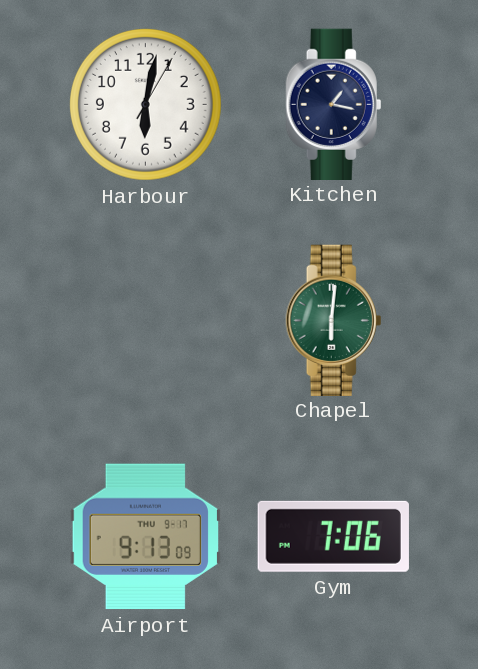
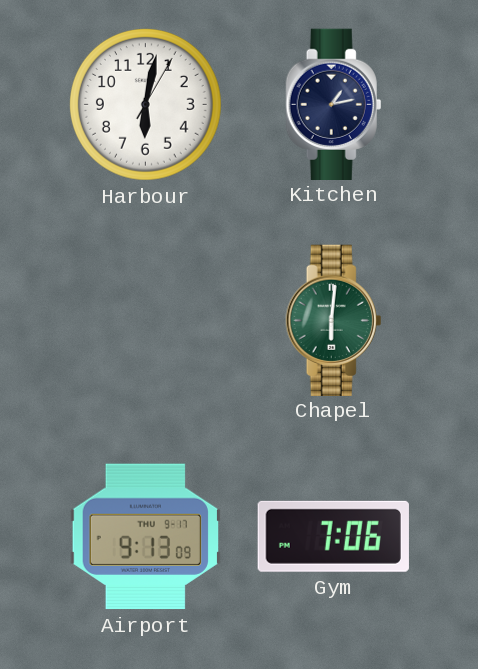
Kitchen: 1:17 -> 1:13
